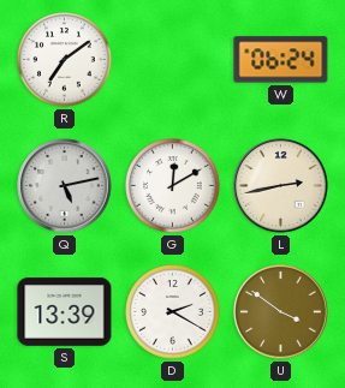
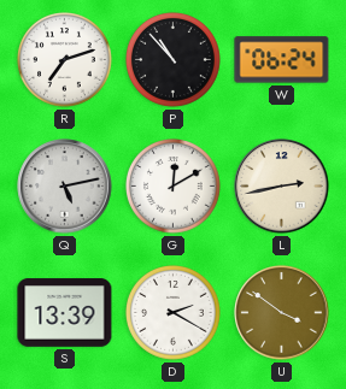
R: 7:09 -> 7:12
P: none -> 10:53
